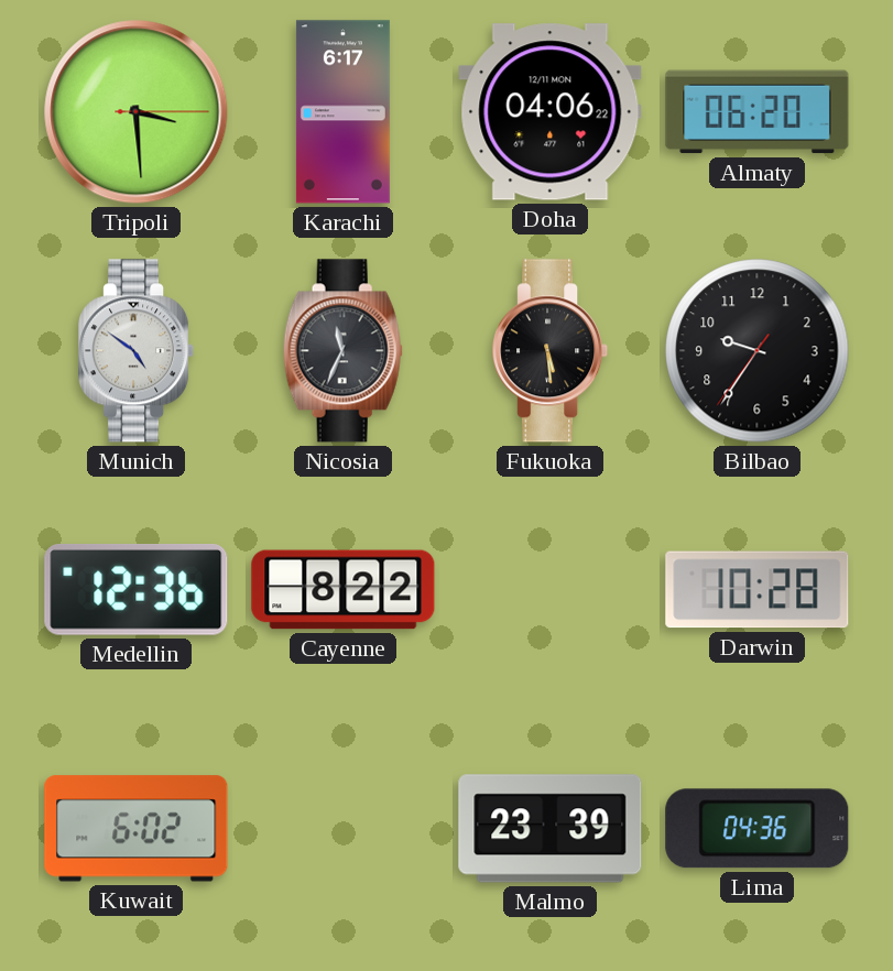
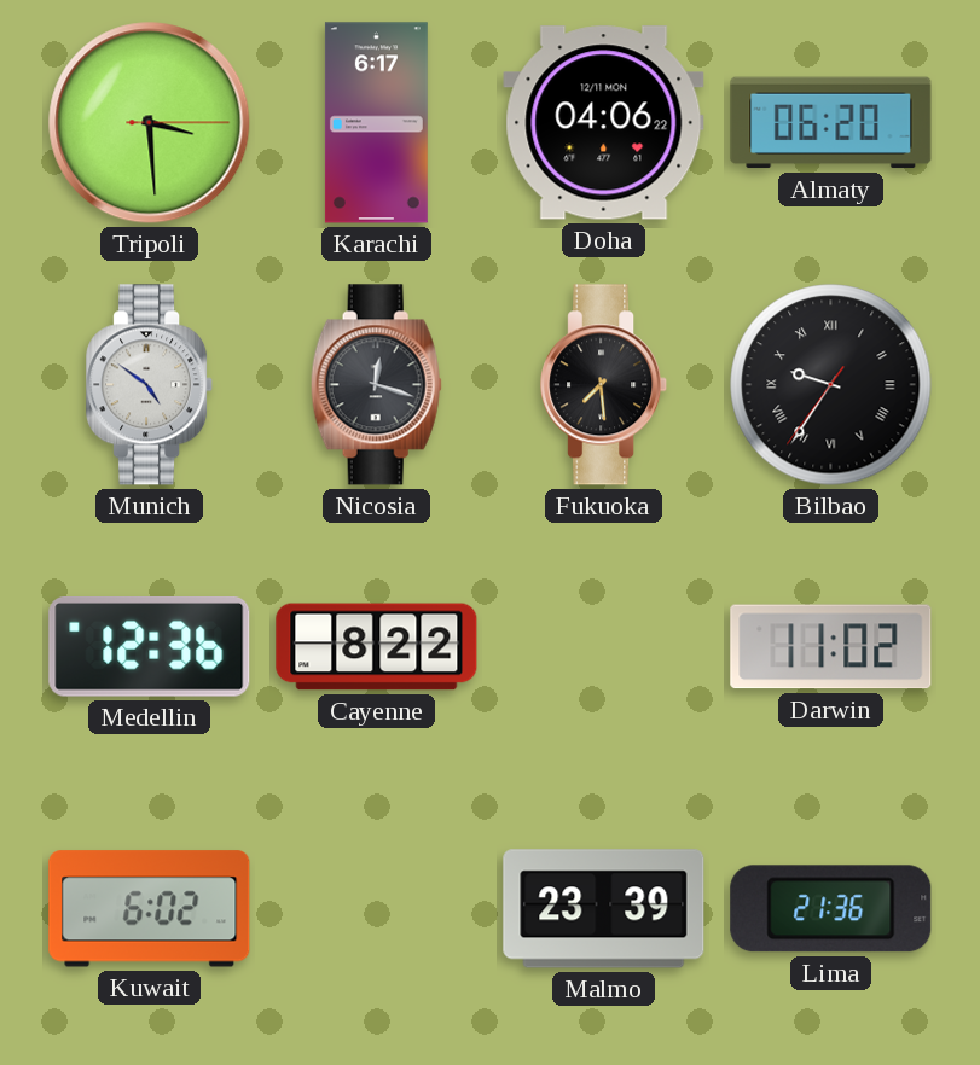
Nicosia: 11:34 -> 12:18
Fukuoka: 5:29 -> 7:29
Bilbao numerals: Arabic -> Roman
Darwin: 10:28 -> 11:02
Lima: 04:36 -> 21:36
